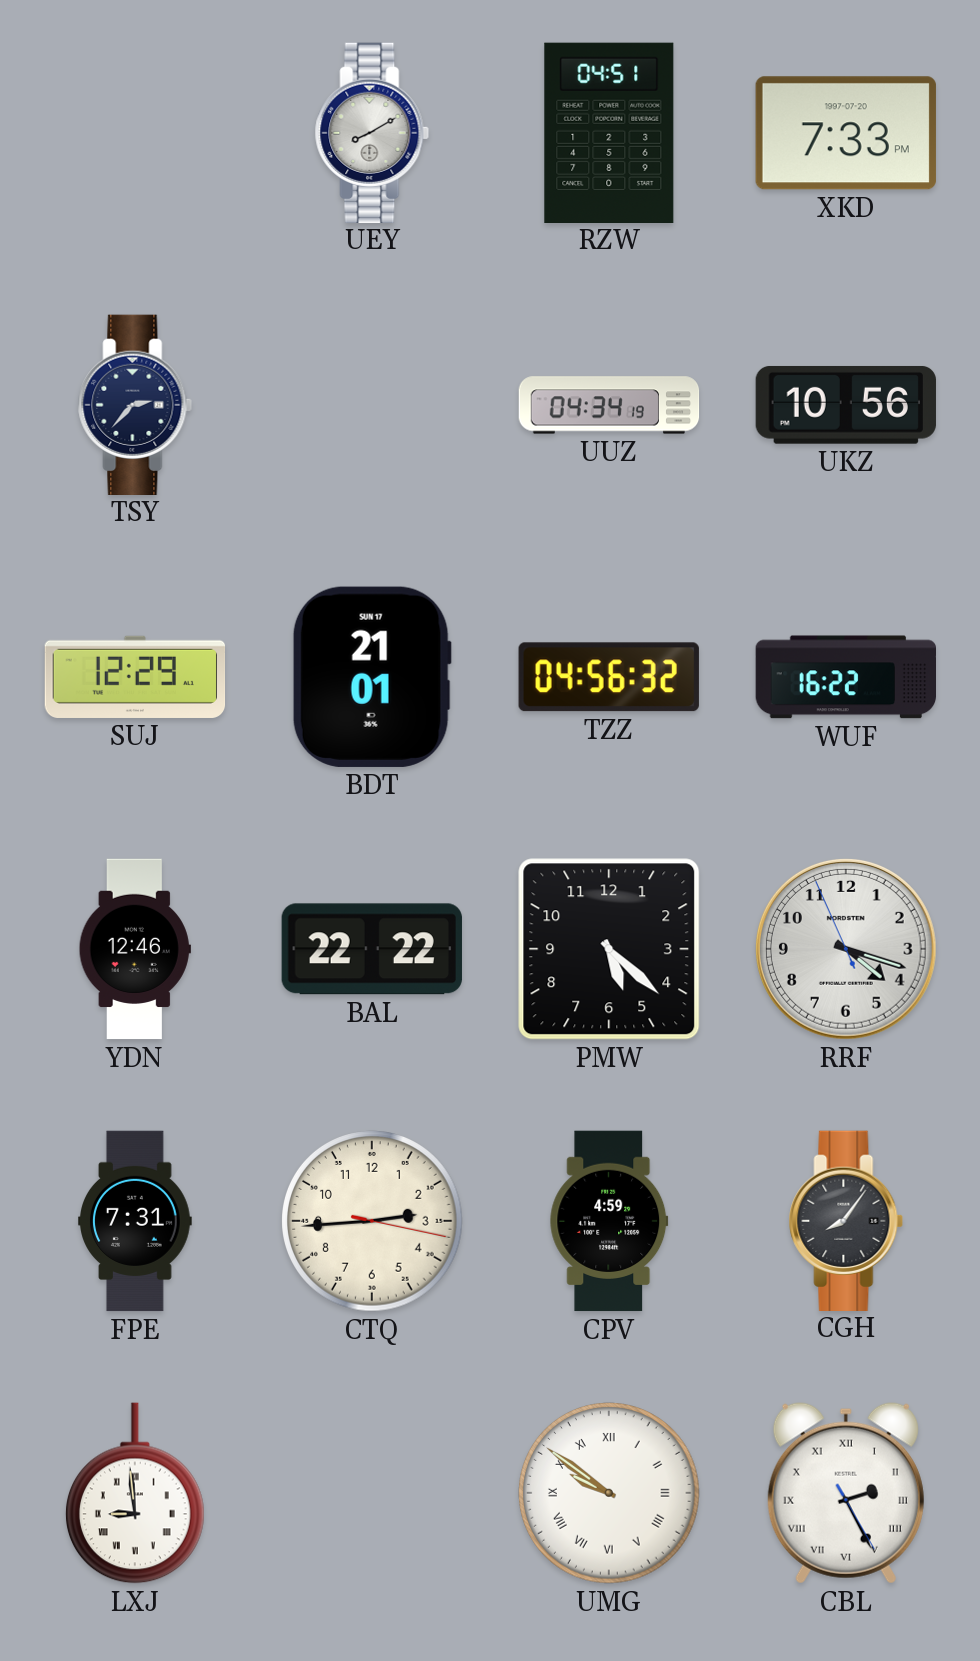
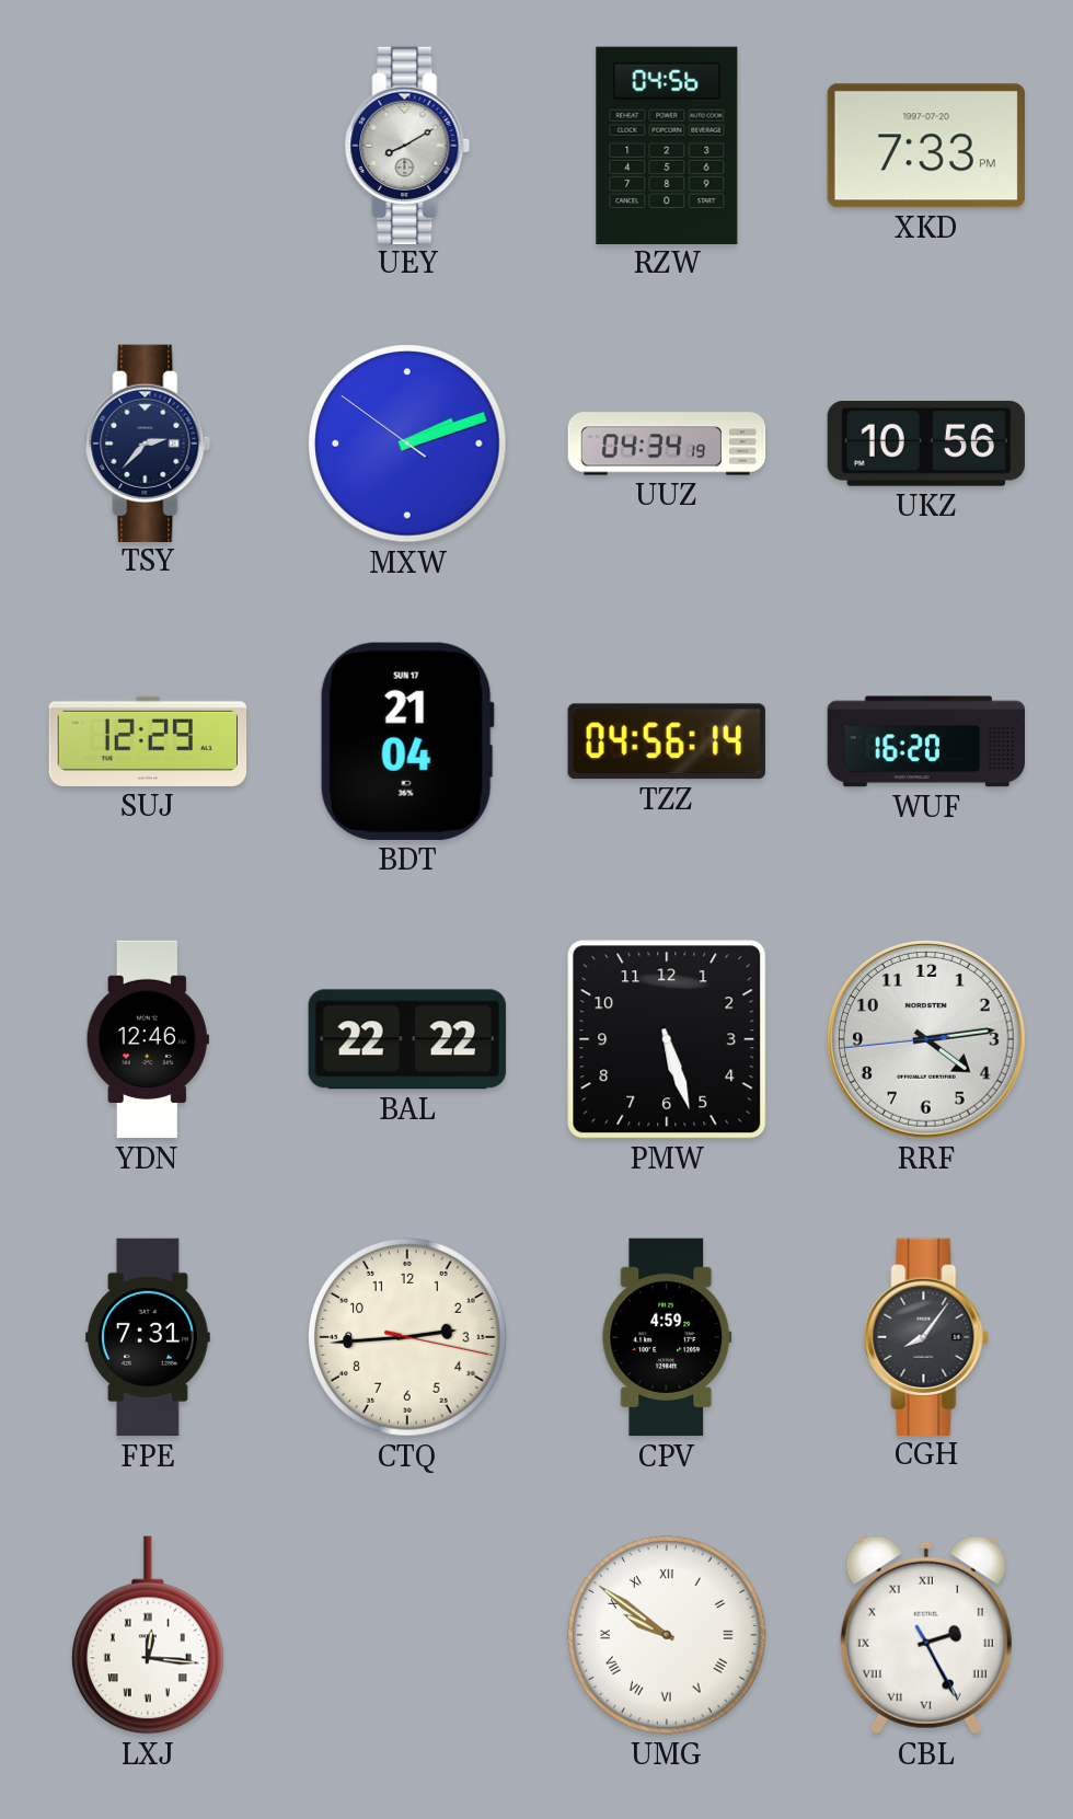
RZW: 04:51 -> 04:56
MXW: none -> 2:11
BDT: 21:01 -> 21:04
TZZ: 04:56:32 -> 04:56:14
WUF: 16:22 -> 16:20
PMW: 5:22 -> 5:27
RRF: 4:17 -> 4:13
LXJ: 8:59 -> 12:16
